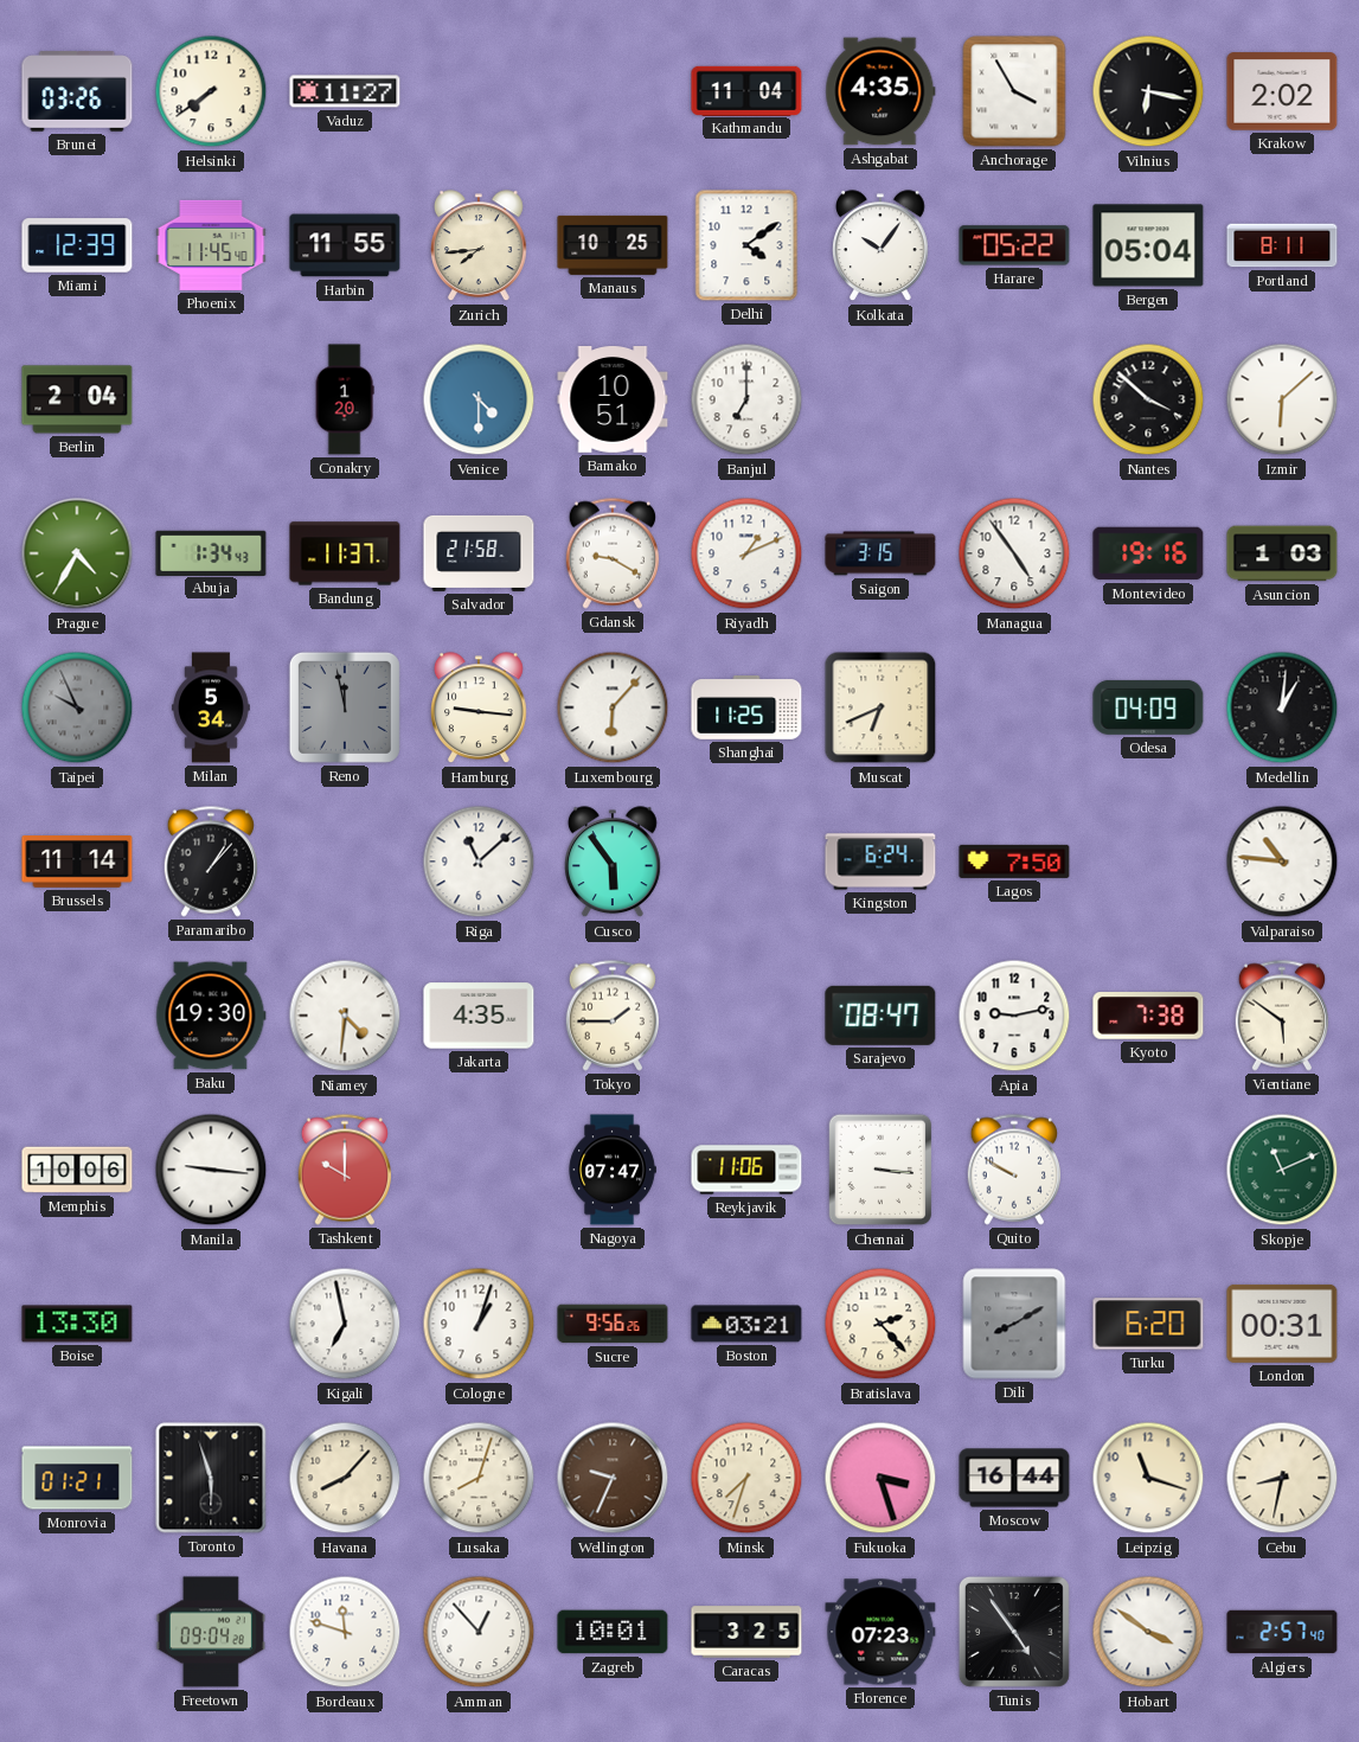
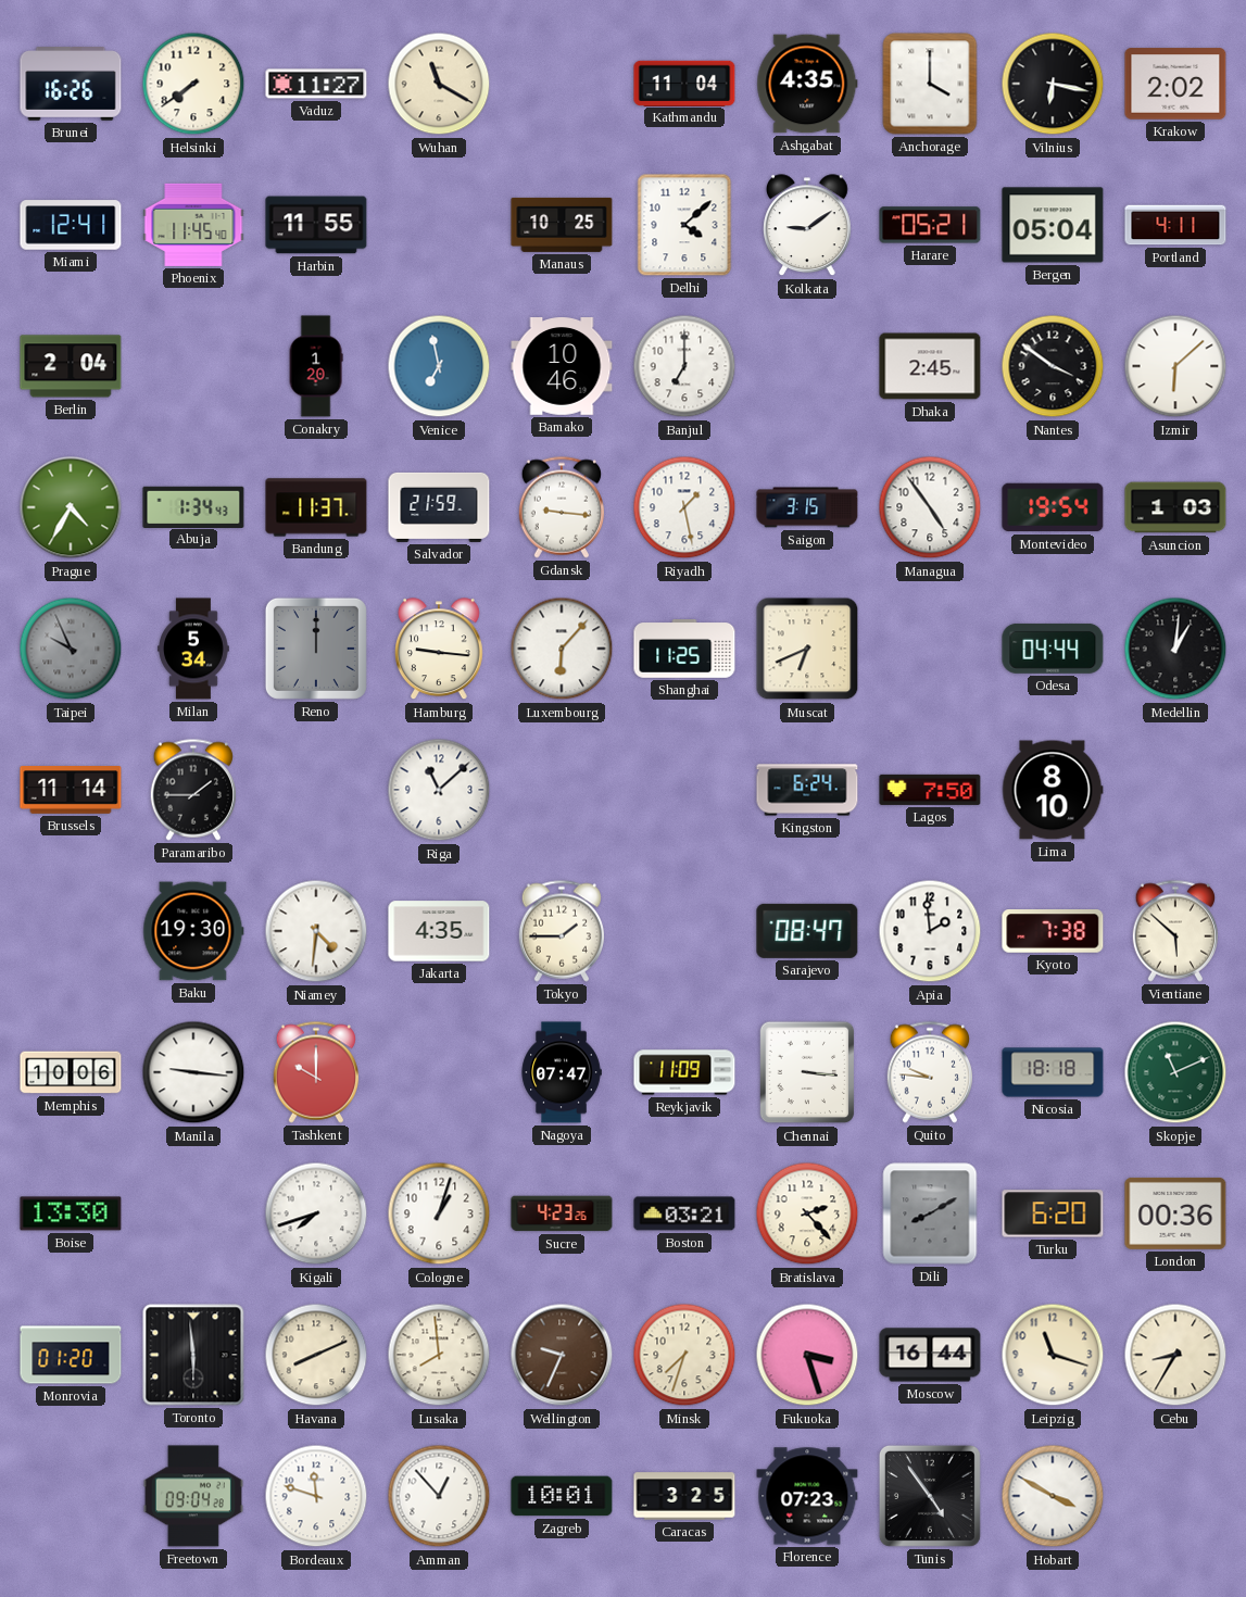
Brunei: 03:26 -> 16:26
Wuhan: none -> 11:20
Anchorage: 3:55 -> 4:00
Miami: 12:39 -> 12:41
Zurich: 7:44 -> none
Delhi: 4:09 -> 4:08
Kolkata: 10:06 -> 9:09
Harare: 05:22 -> 05:21
Portland: 8:11 -> 4:11
Venice: 4:30 -> 6:58
Bamako: 10:51 -> 10:46
Dhaka: none -> 2:45
Nantes: 3:52 -> 3:51
Salvador: 21:58 -> 21:59
Gdansk: 9:20 -> 9:16
Riyadh: 1:11 -> 1:28
Montevideo: 19:16 -> 19:54
Reno: 11:58 -> 12:00
Odesa: 04:09 -> 04:44
Paramaribo: 1:07 -> 1:45
Cusco: 5:54 -> none
Lima: none -> 8:10
Valparaiso: 10:46 -> none
Apia: 9:13 -> 1:59
Vientiane: 5:51 -> 5:52
Reykjavik: 11:06 -> 11:09
Quito: 9:50 -> 9:46
Nicosia: none -> 18:18
Kigali: 6:58 -> 7:42
Sucre: 9:56 -> 4:23
London: 00:31 -> 00:36
Monrovia: 01:21 -> 01:20
Toronto: 5:57 -> 5:59
Havana: 8:07 -> 8:11
Lusaka: 8:03 -> 7:59
Cebu: 8:32 -> 8:35
Hobart: 3:51 -> 3:50
Algiers: 2:57 -> none
